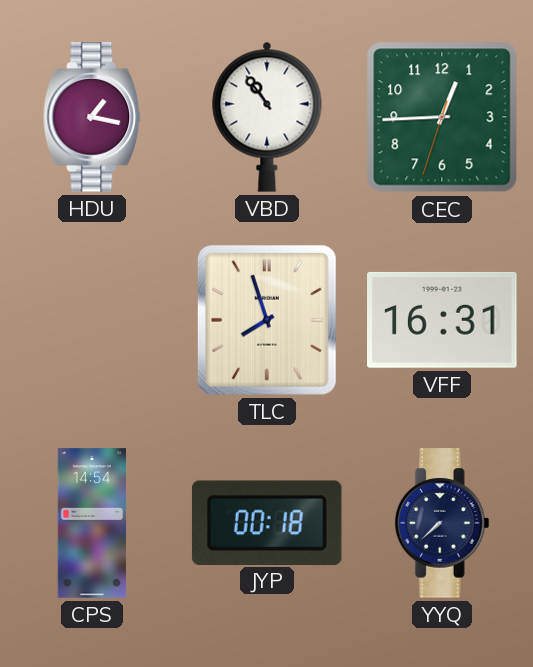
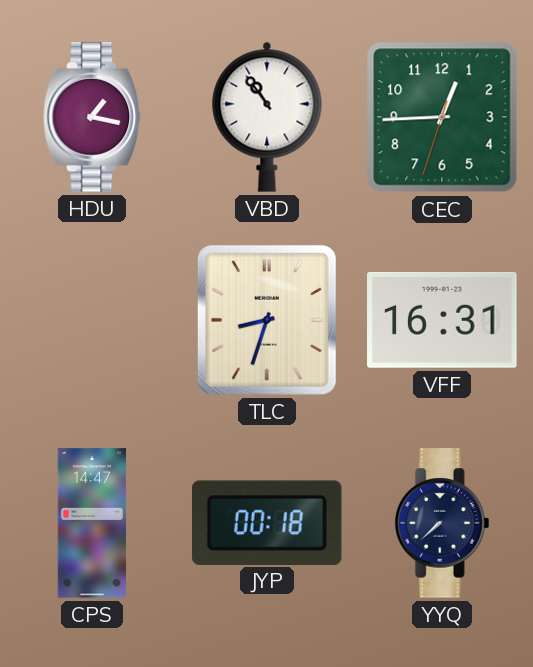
TLC: 7:57 -> 8:33
CPS: 14:54 -> 14:47
